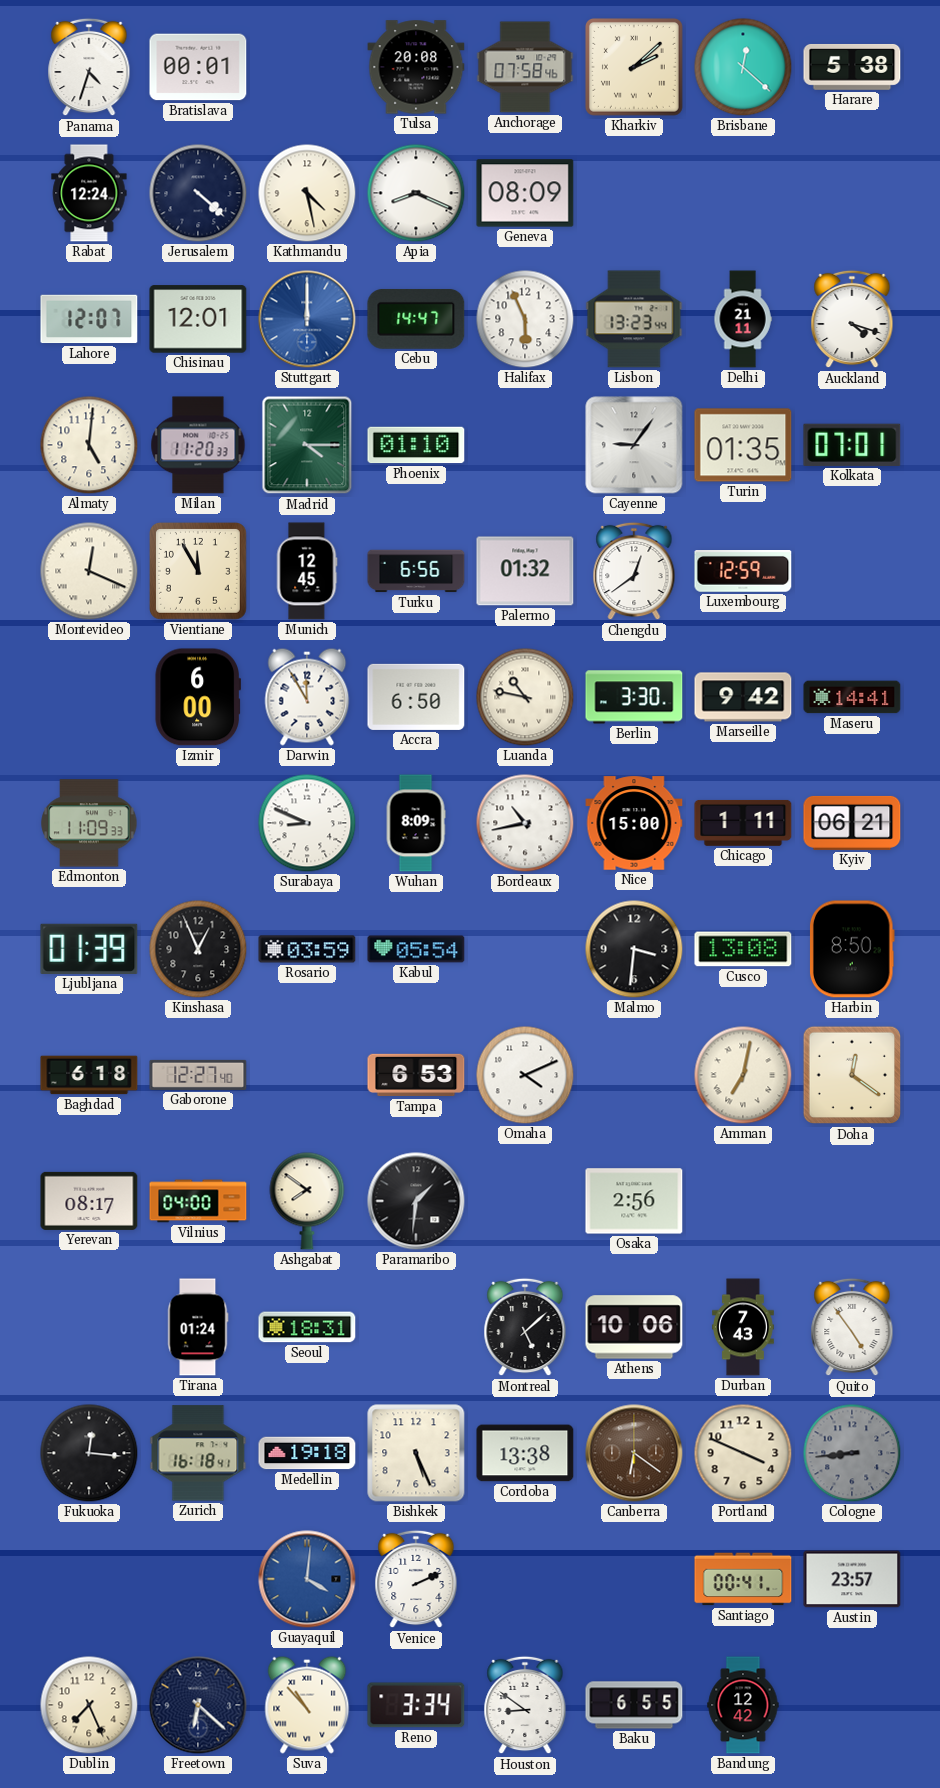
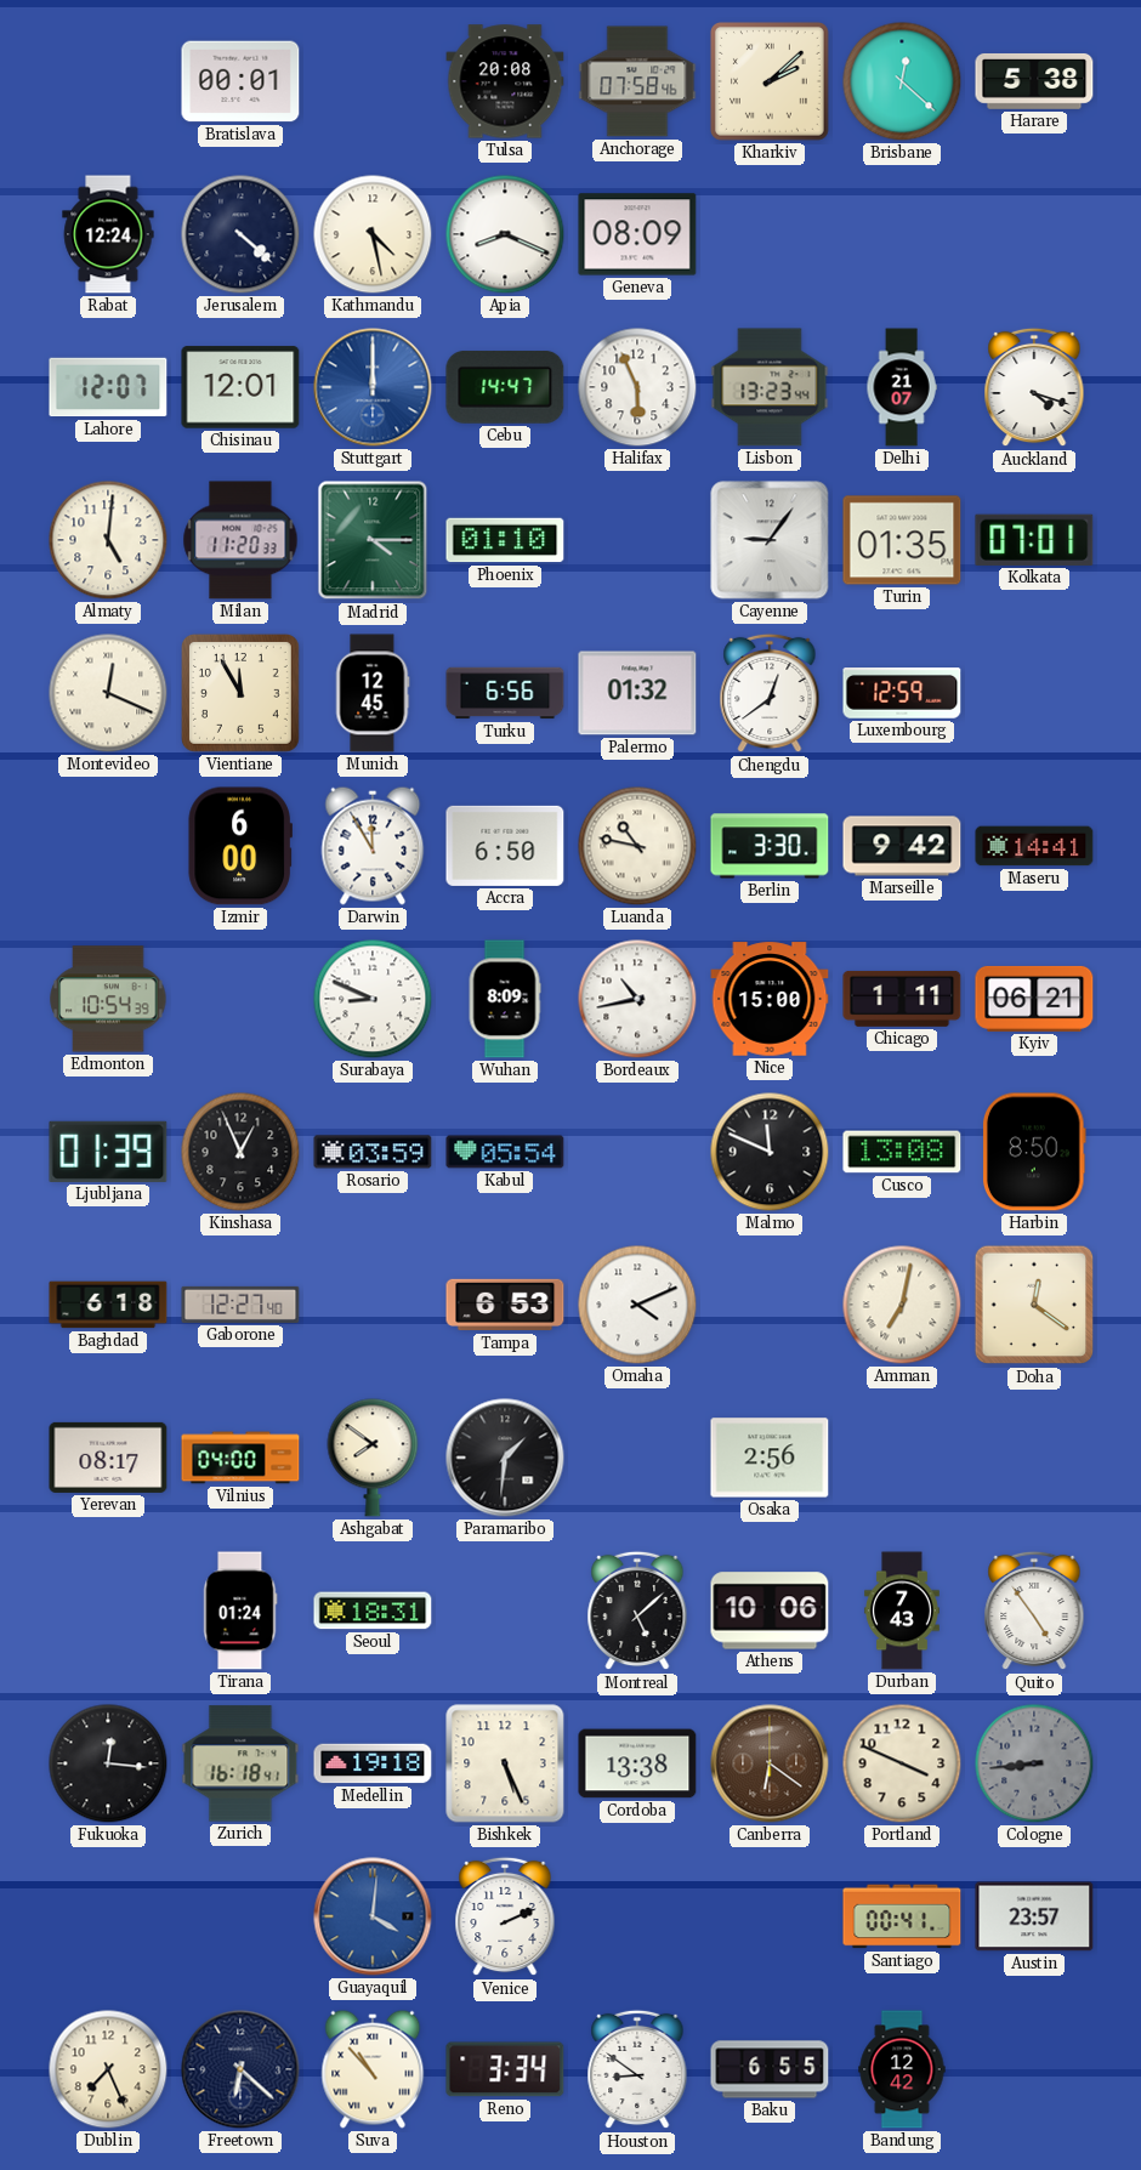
Panama: 4:33 -> none
Delhi: 21:11 -> 21:07
Edmonton: 11:09 -> 10:54
Malmo: 3:31 -> 11:49
